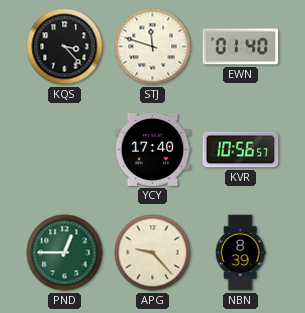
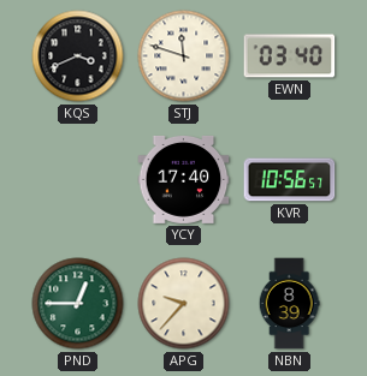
KQS: 3:23 -> 3:41
EWN: 01:40 -> 03:40
APG: 9:23 -> 9:37
